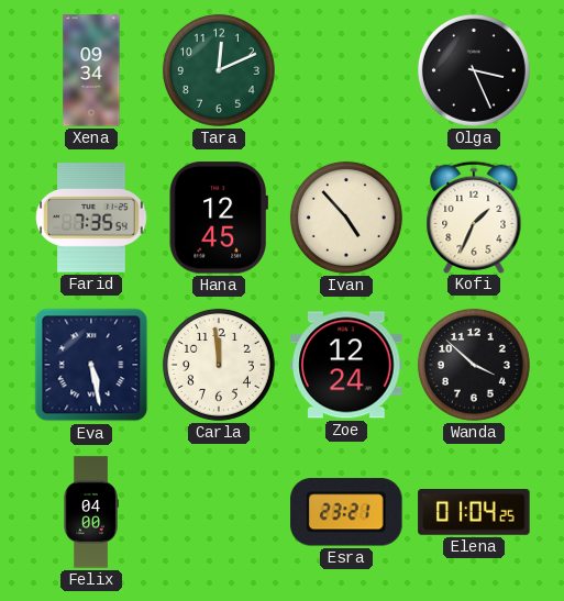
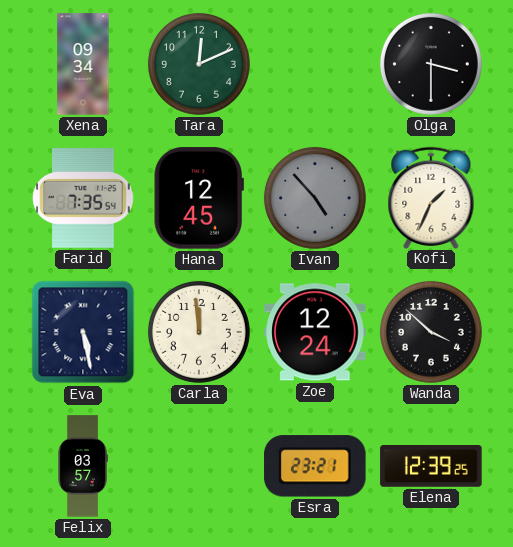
Olga: 3:26 -> 3:30
Ivan dial: cream -> grey
Felix: 04:00 -> 03:57
Elena: 01:04 -> 12:39
